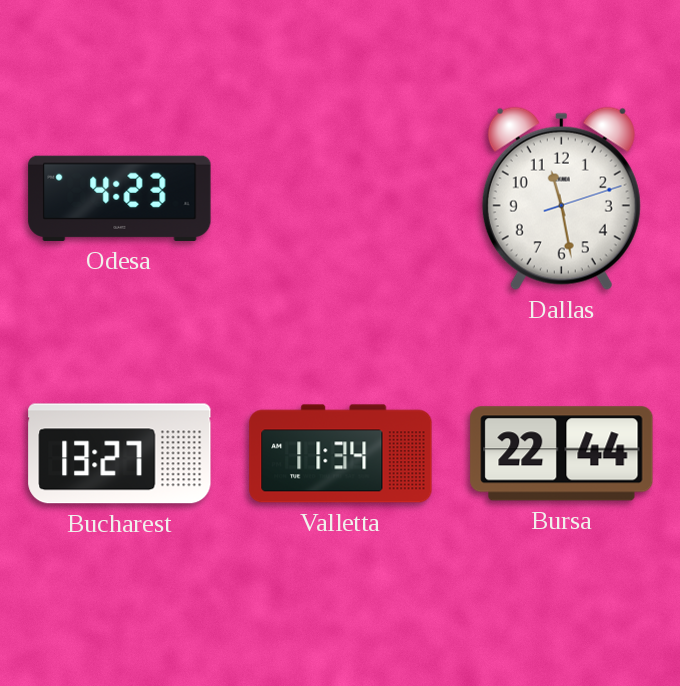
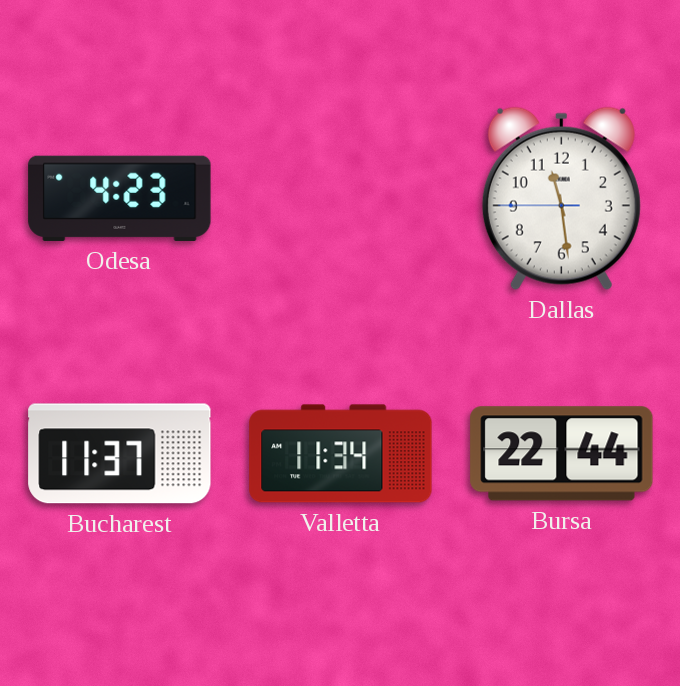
Dallas: 11:28:12 -> 11:28:45
Bucharest: 13:27 -> 11:37
